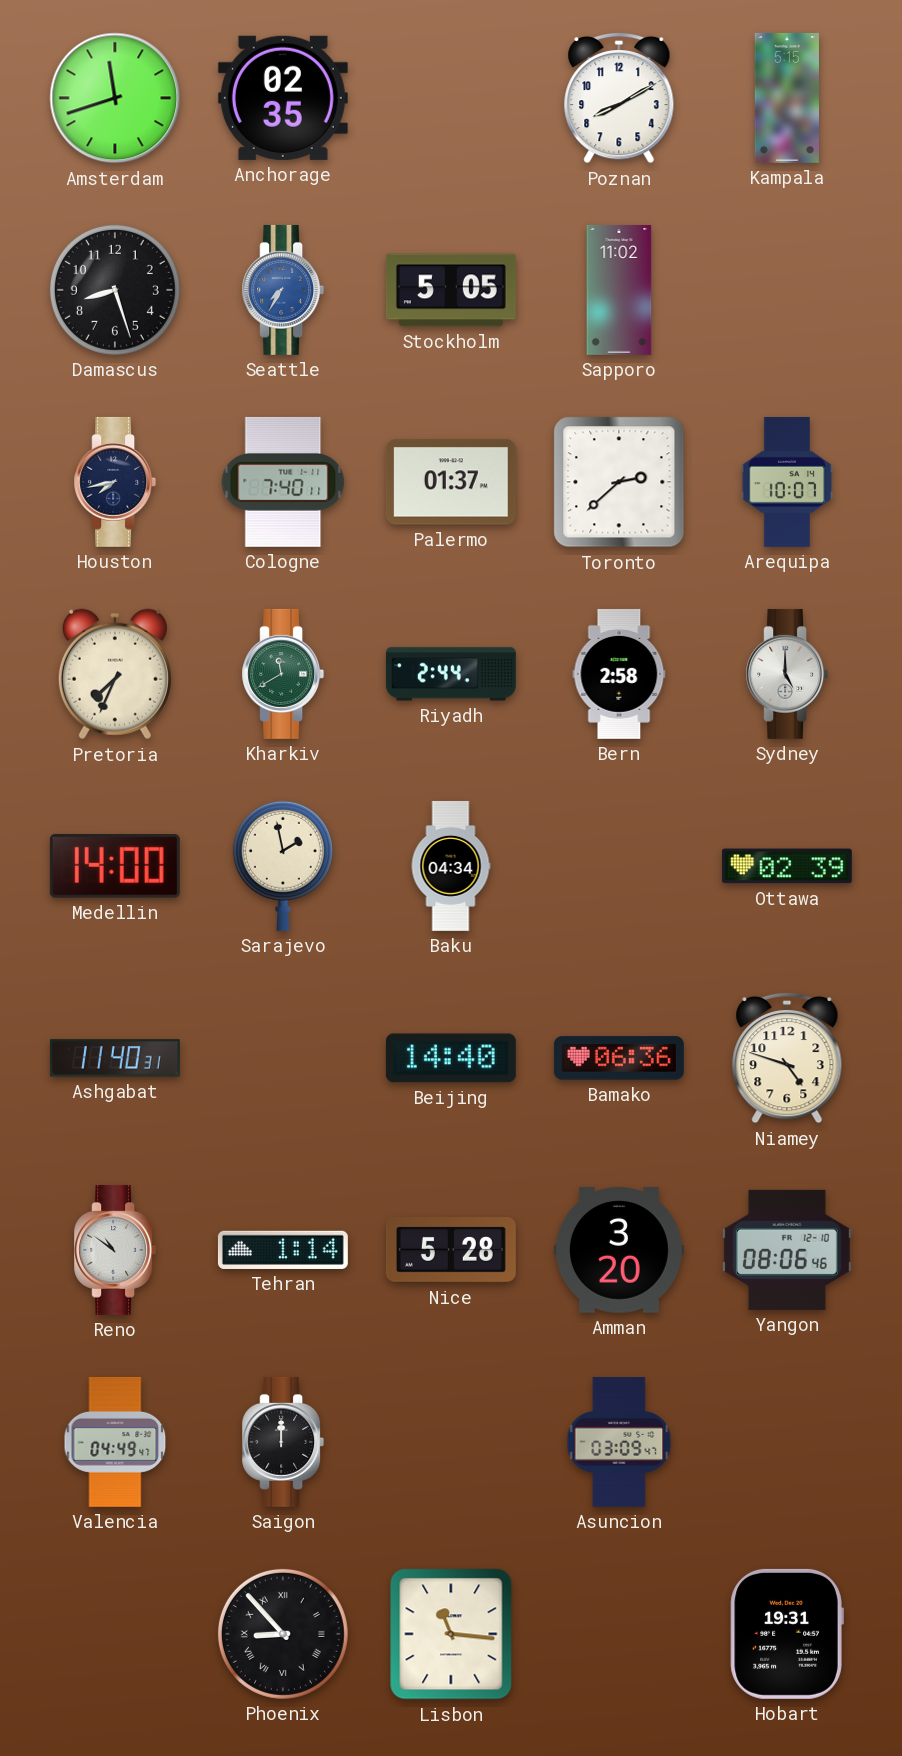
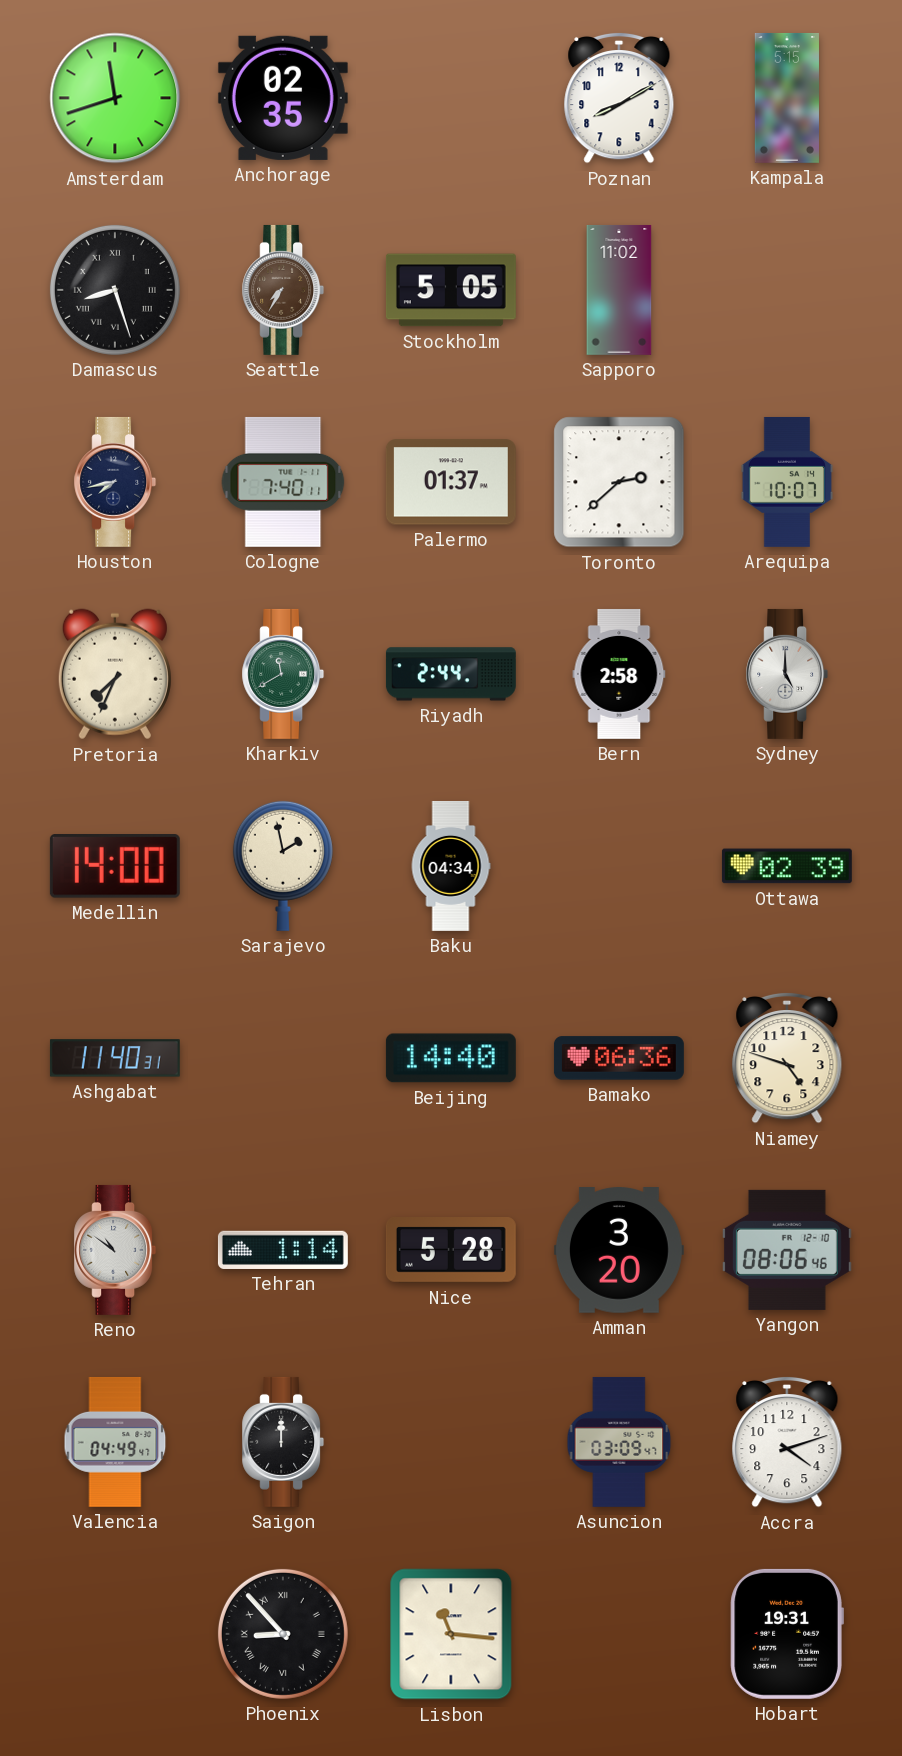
Damascus numerals: Arabic -> Roman
Seattle dial: blue -> brown
Accra: none -> 4:12
